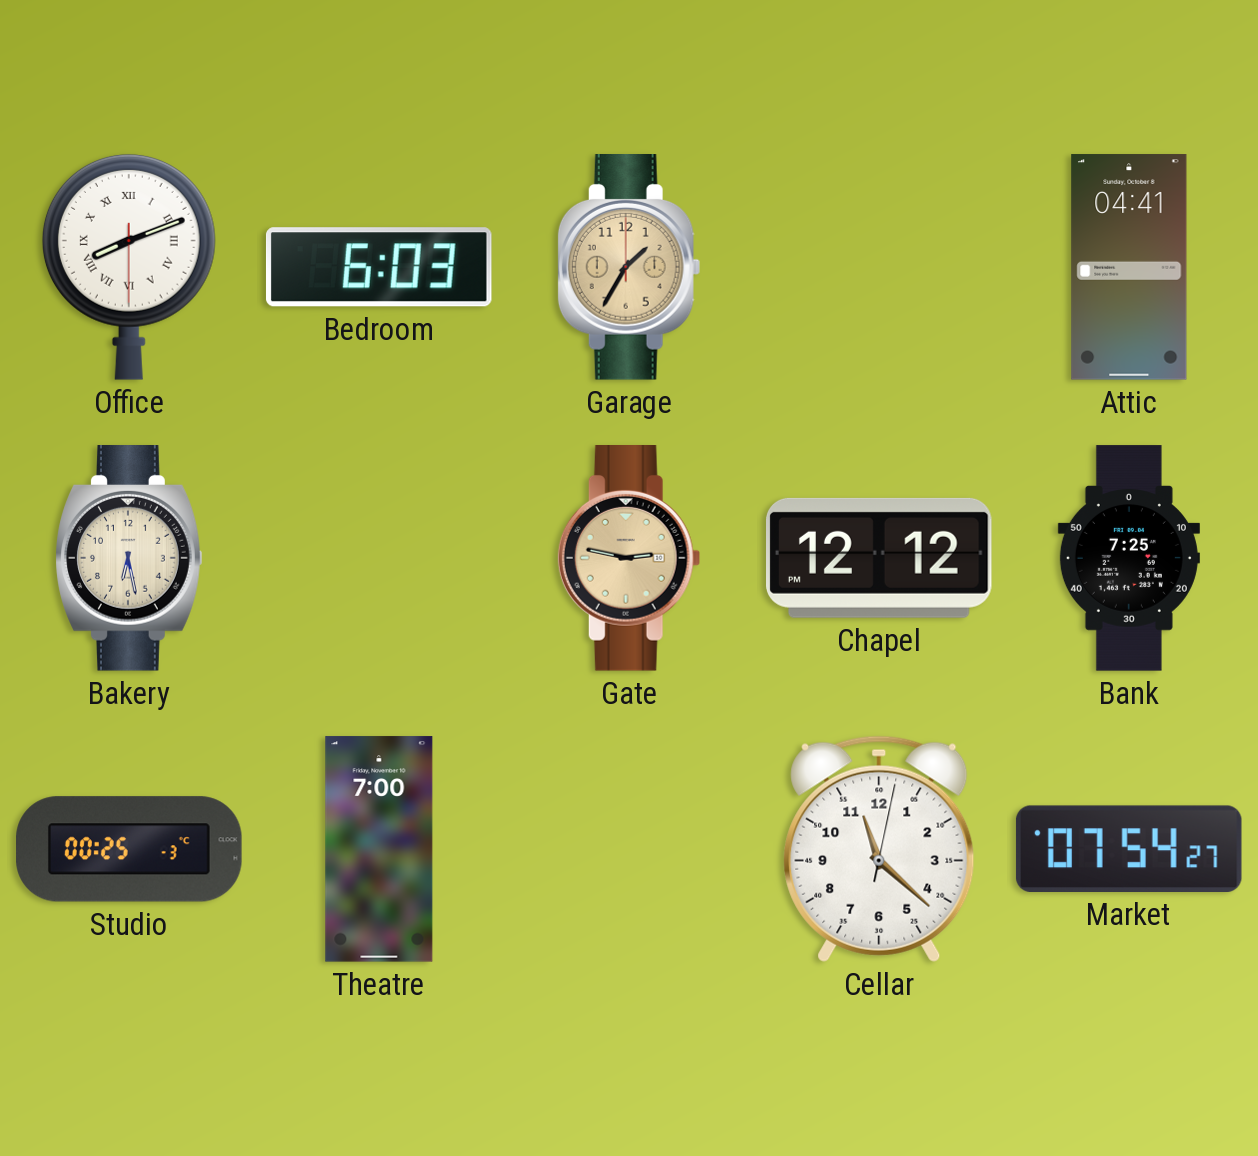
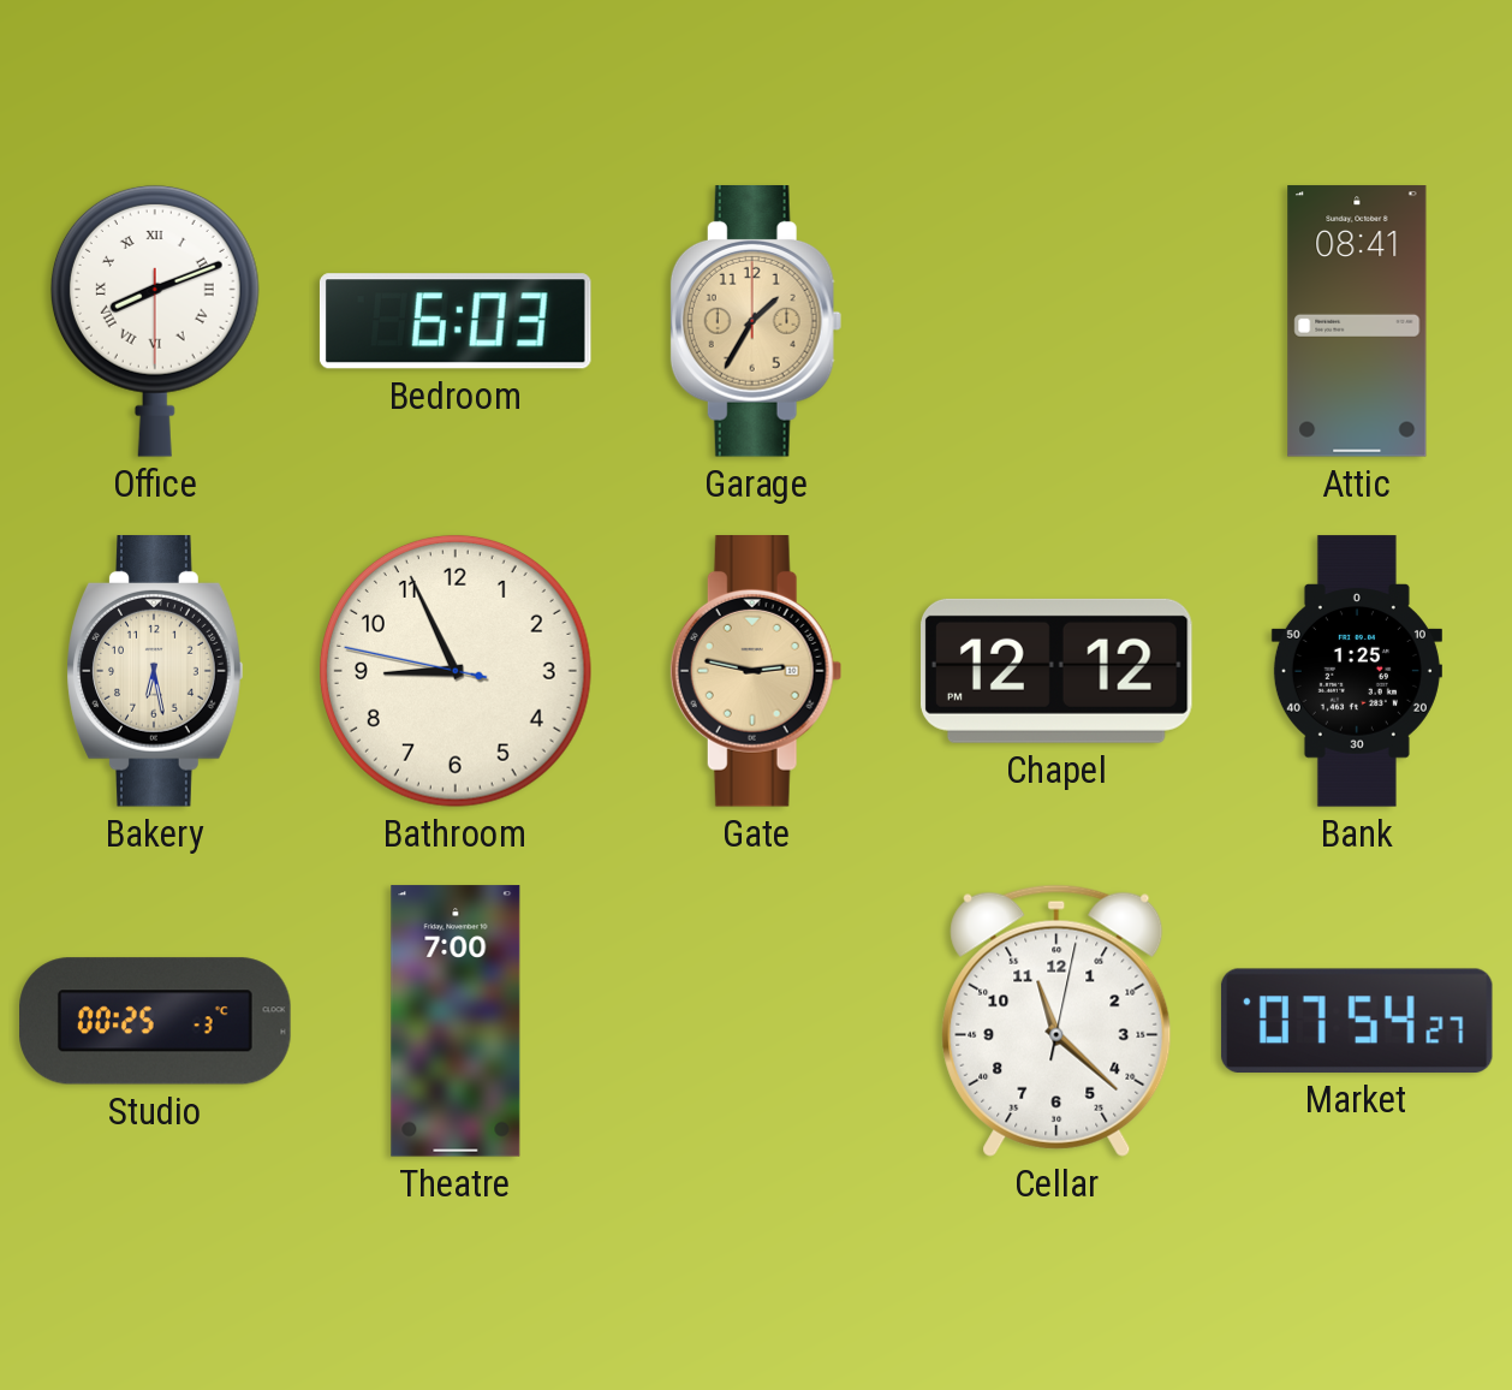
Attic: 04:41 -> 08:41
Bathroom: none -> 8:55
Bank: 7:25 -> 1:25
